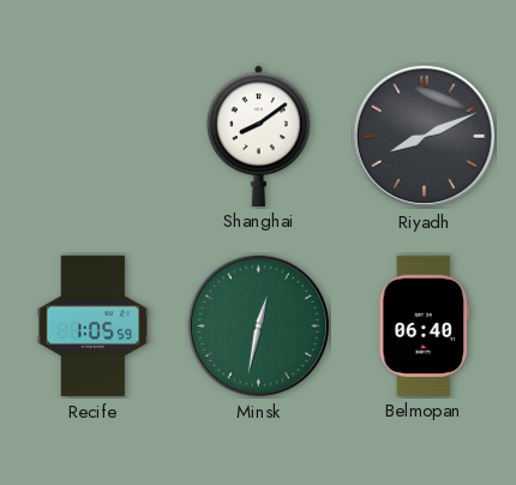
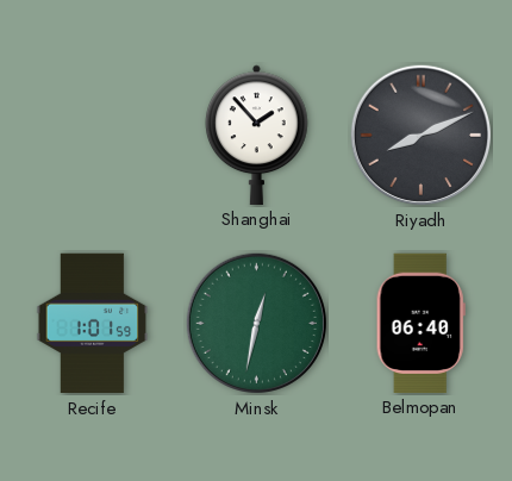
Shanghai: 8:09 -> 1:53
Recife: 1:05 -> 1:01
